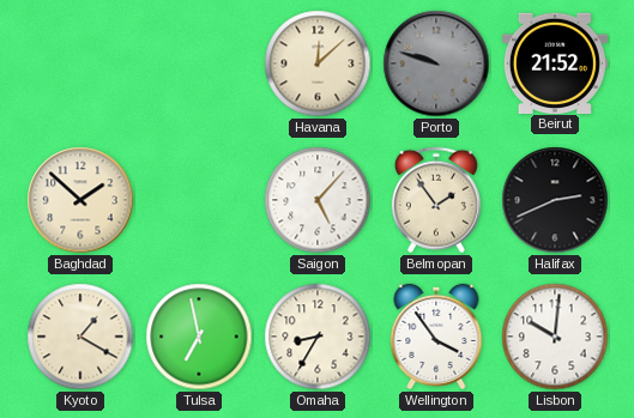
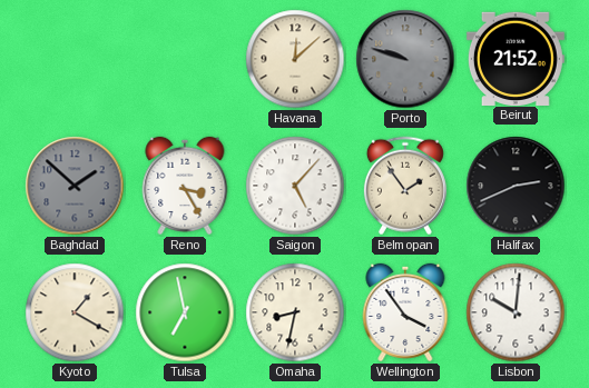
Baghdad dial: cream -> grey
Reno: none -> 3:25
Omaha: 8:35 -> 8:32
